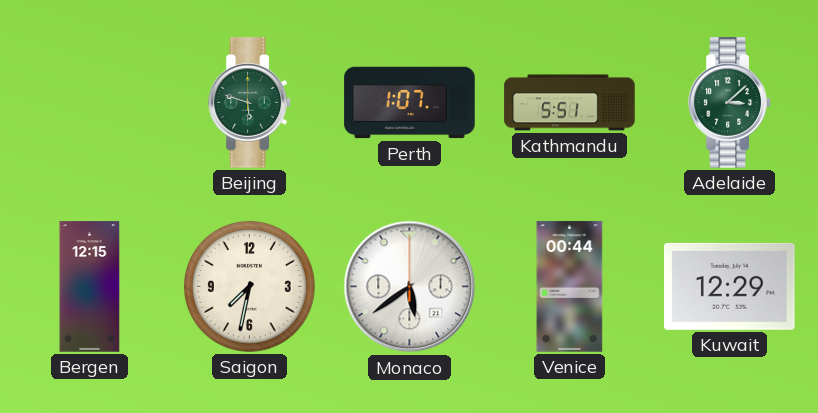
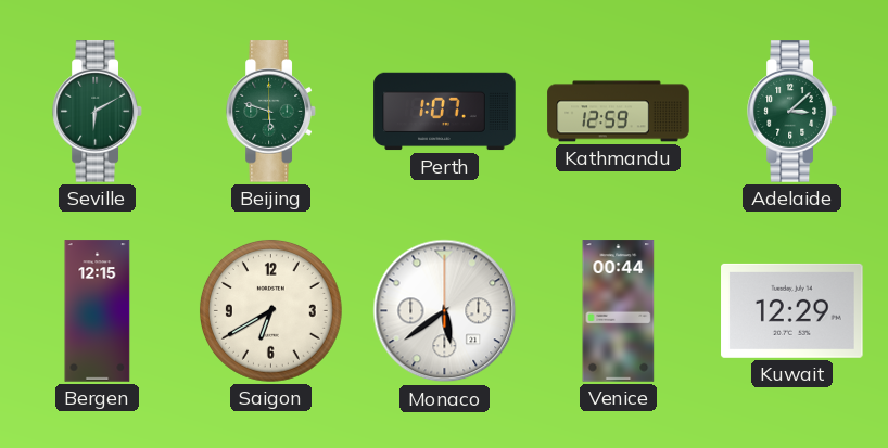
Seville: none -> 6:10
Kathmandu: 5:51 -> 12:59
Saigon: 7:32 -> 6:40
